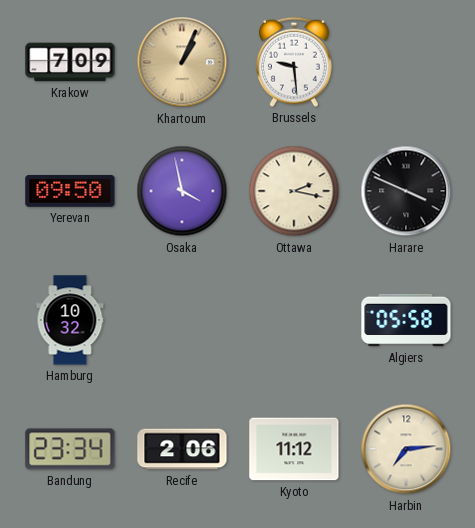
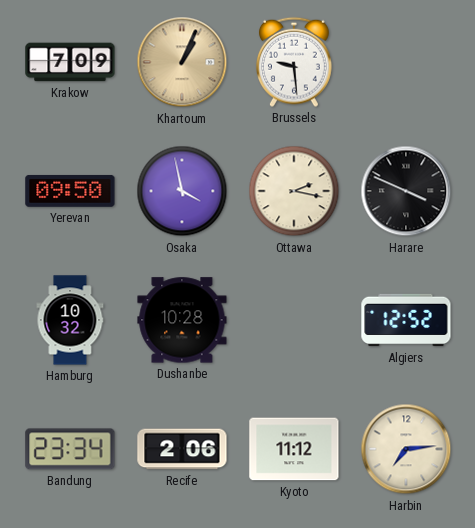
Dushanbe: none -> 10:28
Algiers: 05:58 -> 12:52
